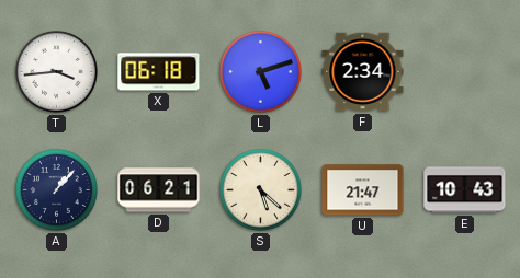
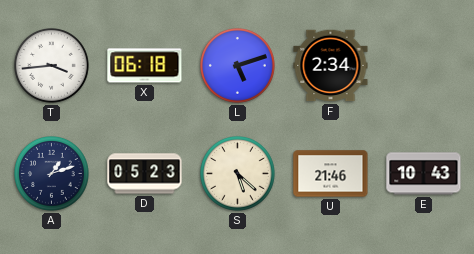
A: 1:07 -> 1:12
D: 06:21 -> 05:23
U: 21:47 -> 21:46
